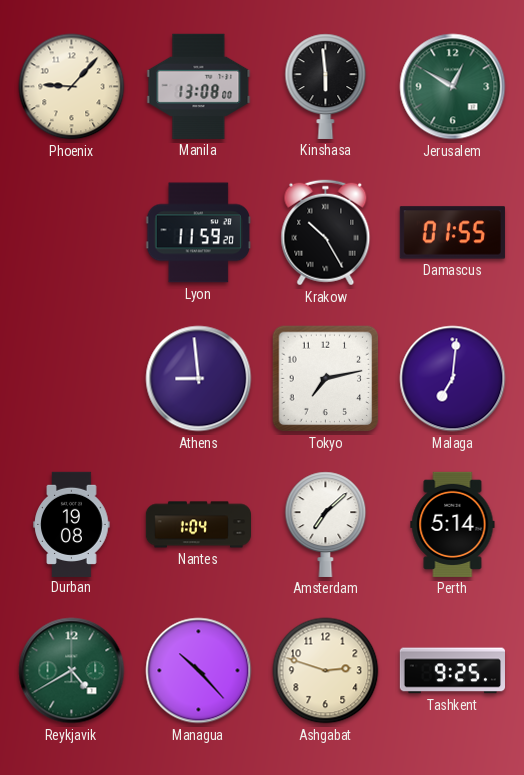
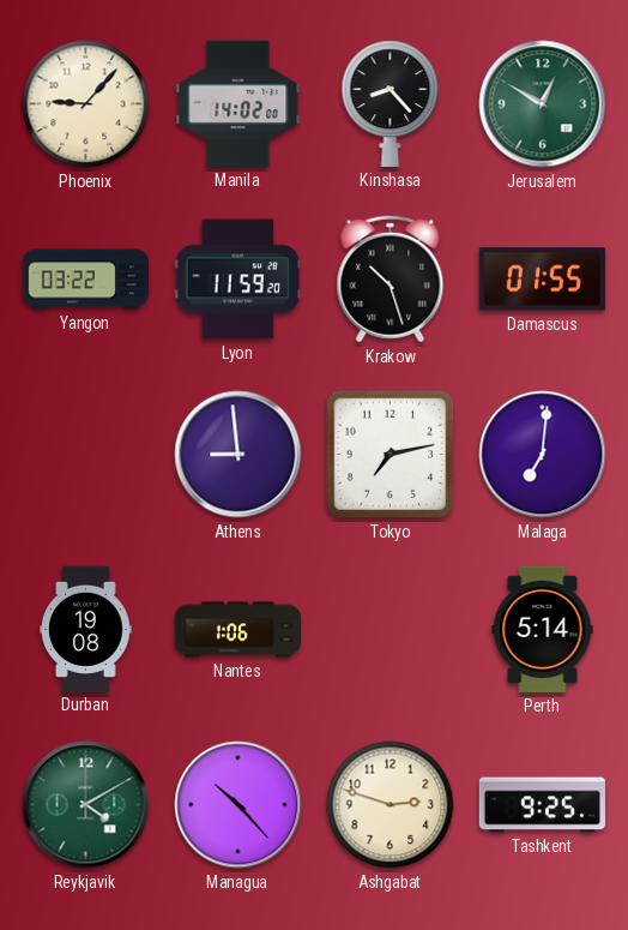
Manila: 13:08 -> 14:02
Kinshasa: 5:59 -> 8:23
Yangon: none -> 03:22
Krakow: 10:25 -> 10:27
Nantes: 1:04 -> 1:06
Amsterdam: 7:08 -> none
Reykjavik: 4:40 -> 4:10
